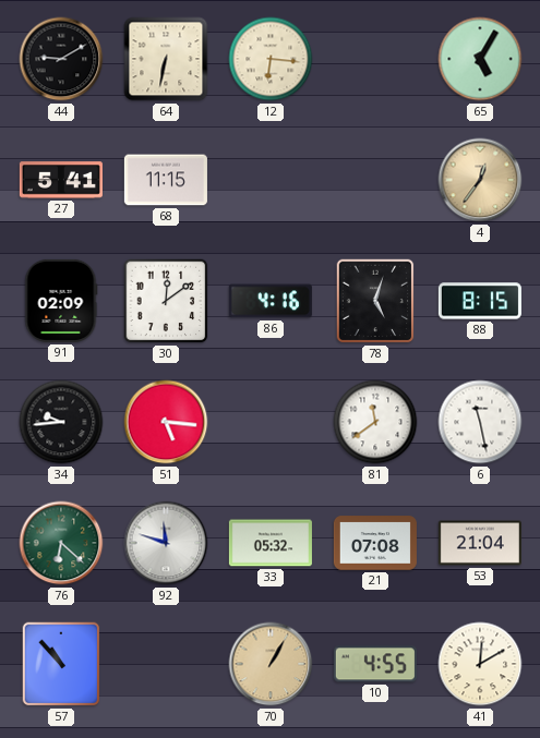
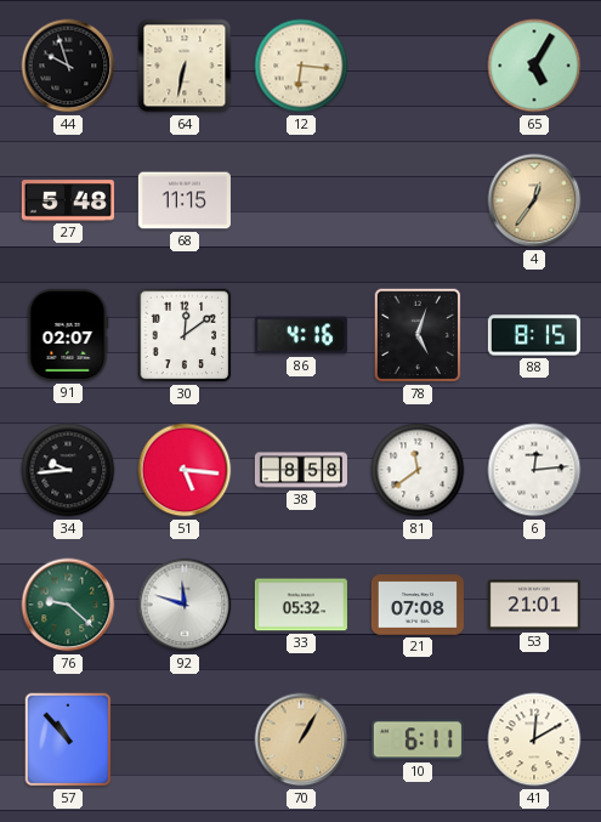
44: 9:10 -> 9:57
27: 5:41 -> 5:48
91: 02:09 -> 02:07
38: none -> 8:58
6: 11:28 -> 12:14
76: 6:22 -> 9:22
53: 21:04 -> 21:01
10: 4:55 -> 6:11
